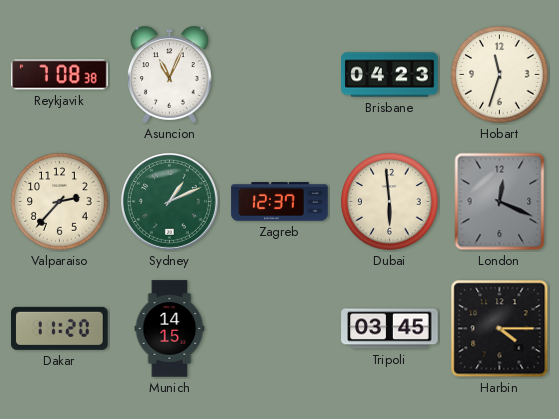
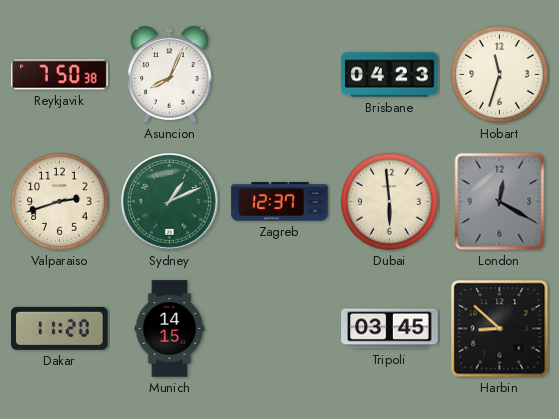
Reykjavik: 7:08 -> 7:50
Asuncion: 11:04 -> 8:04
Valparaiso: 2:37 -> 2:42
London: 12:19 -> 12:20
Harbin: 4:15 -> 8:52
